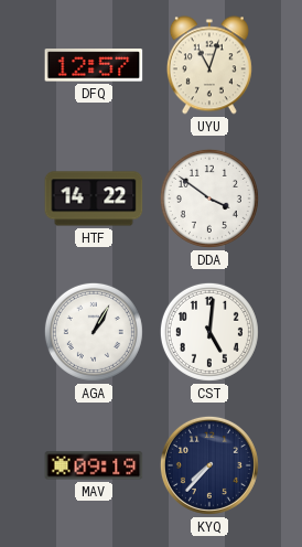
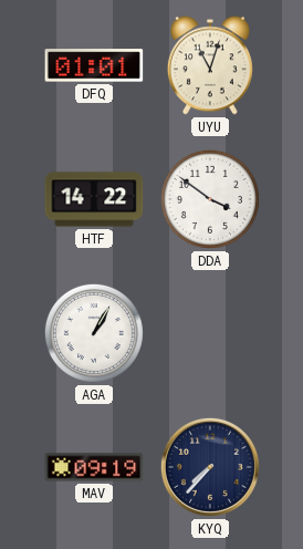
DFQ: 12:57 -> 01:01
CST: 5:01 -> none
